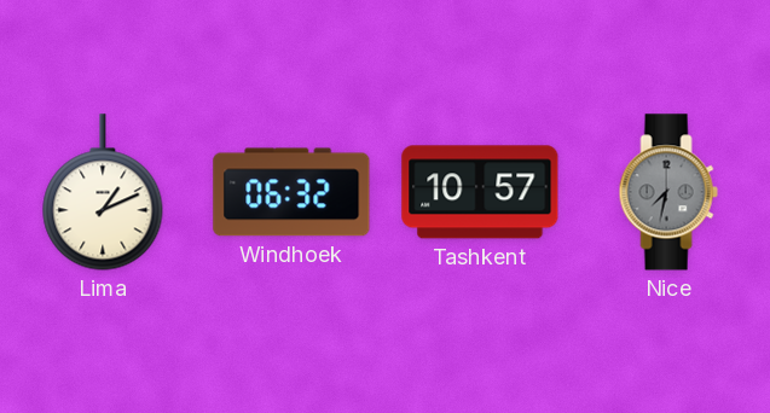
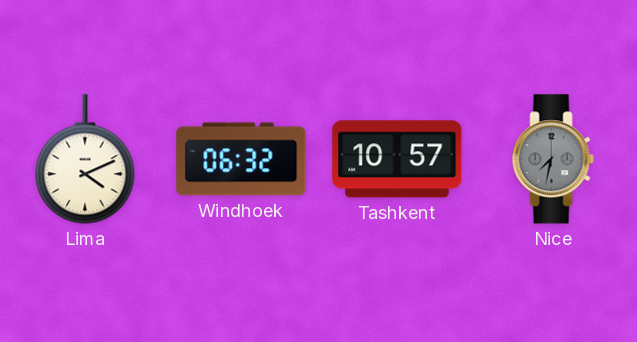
Lima: 1:11 -> 4:11
